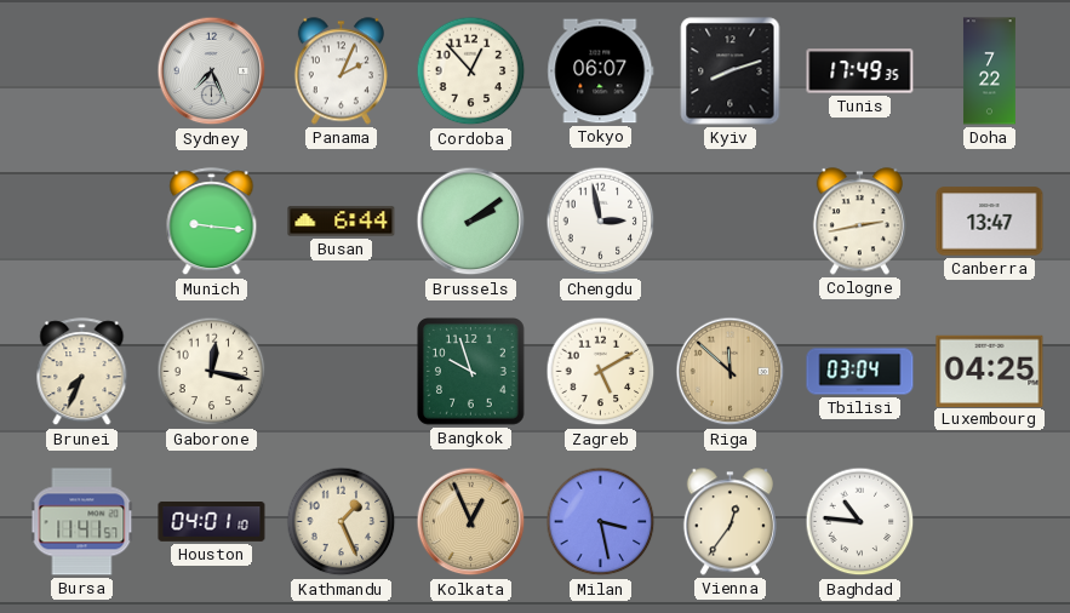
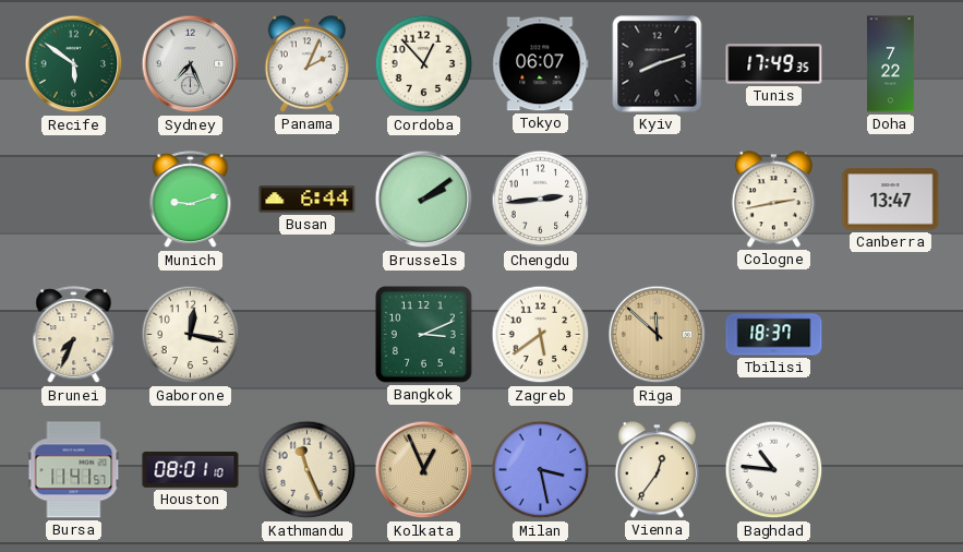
Recife: none -> 5:51
Munich: 9:16 -> 9:12
Chengdu: 2:58 -> 2:44
Bangkok: 9:57 -> 3:11
Zagreb: 5:10 -> 5:39
Tbilisi: 03:04 -> 18:37
Luxembourg: 04:25 -> none
Houston: 04:01 -> 08:01
Kathmandu: 1:26 -> 11:26
